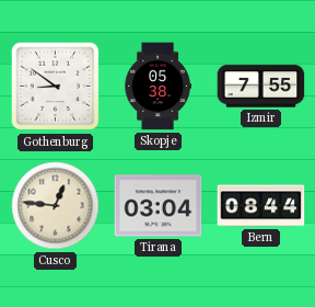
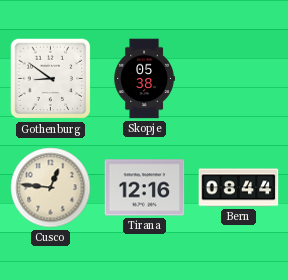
Izmir: 7:55 -> none
Tirana: 03:04 -> 12:16
